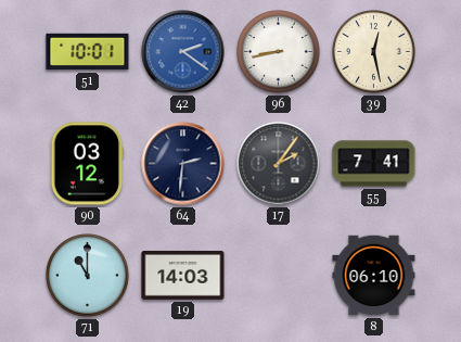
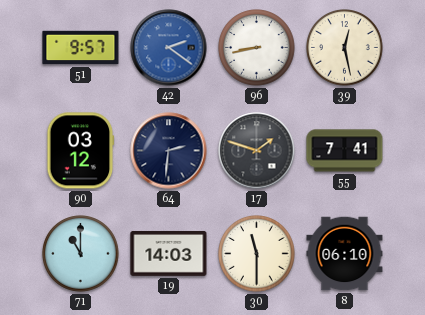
51: 10:01 -> 9:57
17: 2:06 -> 1:48
30: none -> 11:30
